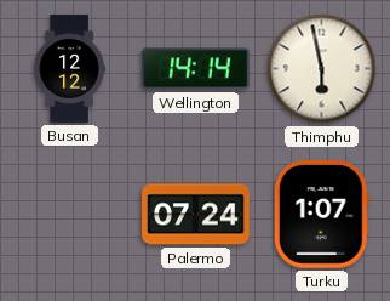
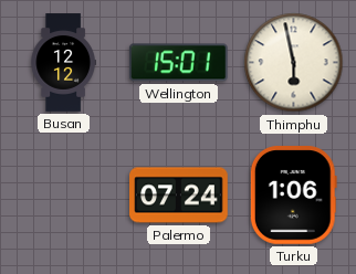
Wellington: 14:14 -> 15:01
Turku: 1:07 -> 1:06
